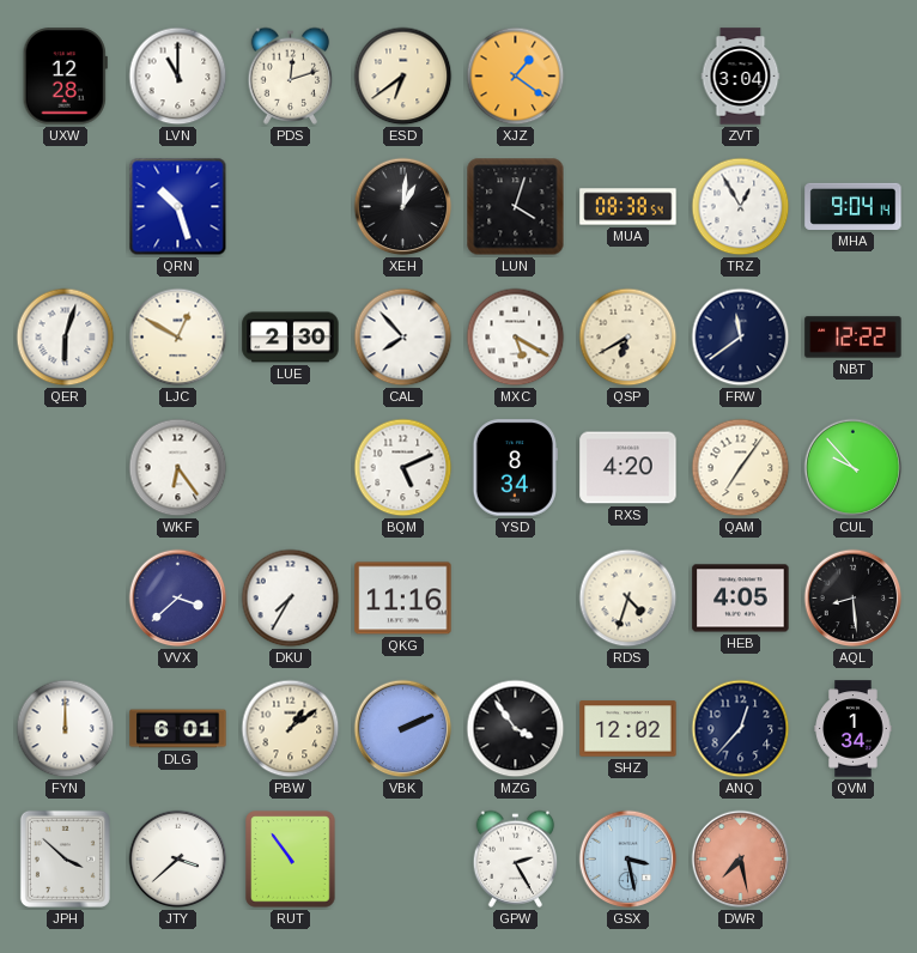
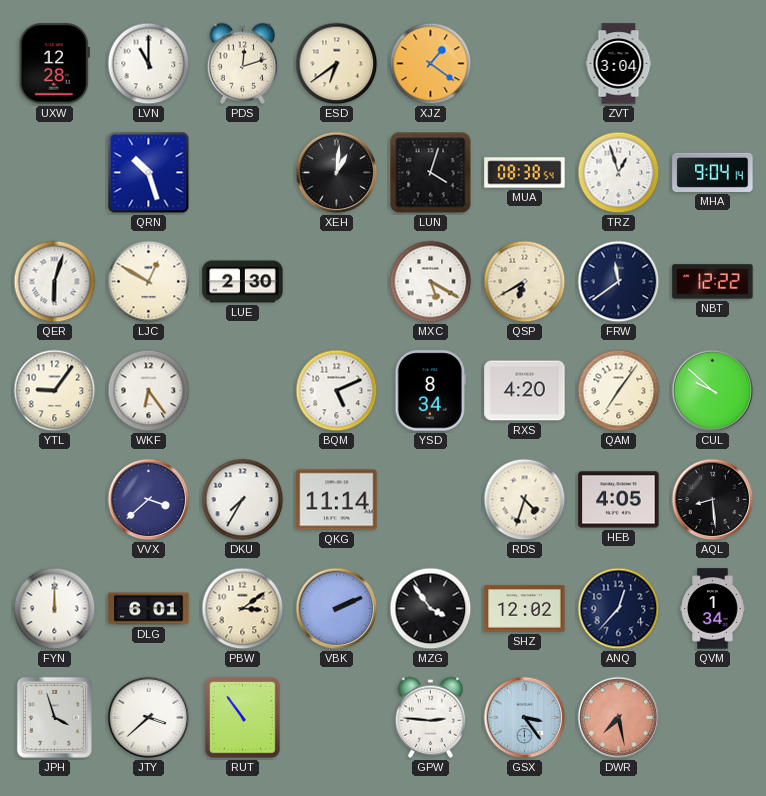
TRZ: 12:55 -> 12:57
CAL: 7:53 -> none
YTL: none -> 9:06
CUL: 9:53 -> 9:52
QKG: 11:16 -> 11:14
PBW: 1:09 -> 3:09
JPH: 3:52 -> 3:57
GPW: 2:25 -> 2:46
GSX: 3:28 -> 3:24
